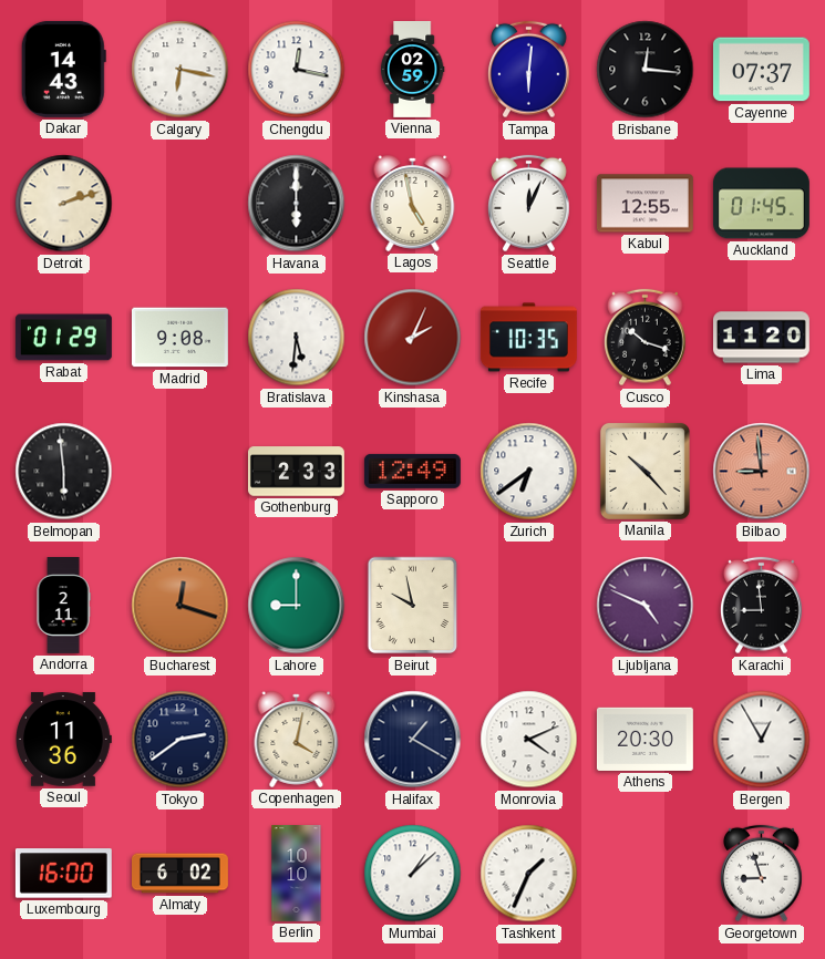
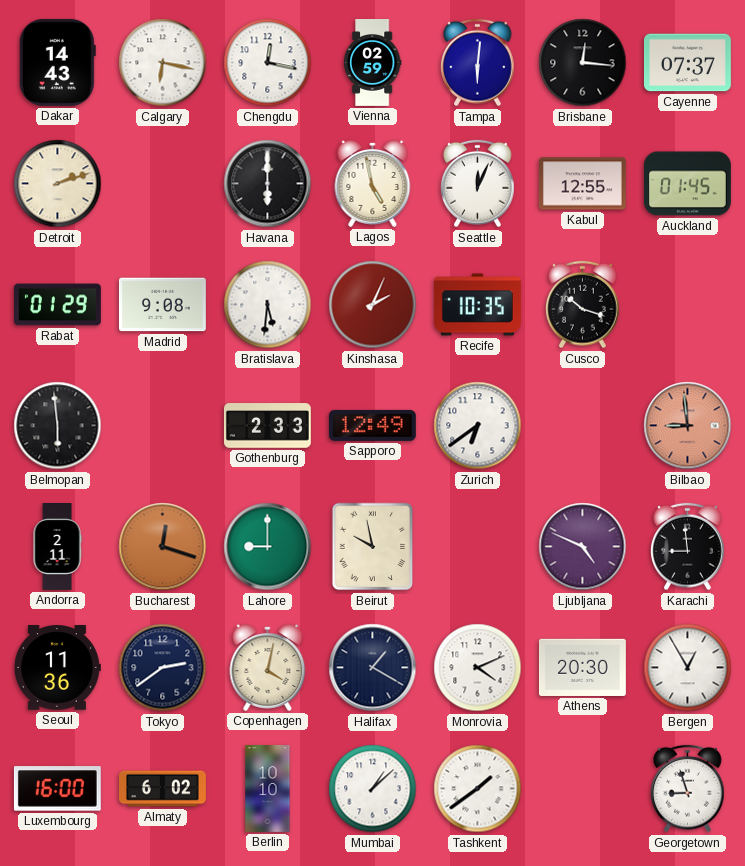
Lima: 11:20 -> none
Manila: 10:23 -> none
Tashkent: 1:34 -> 1:39
